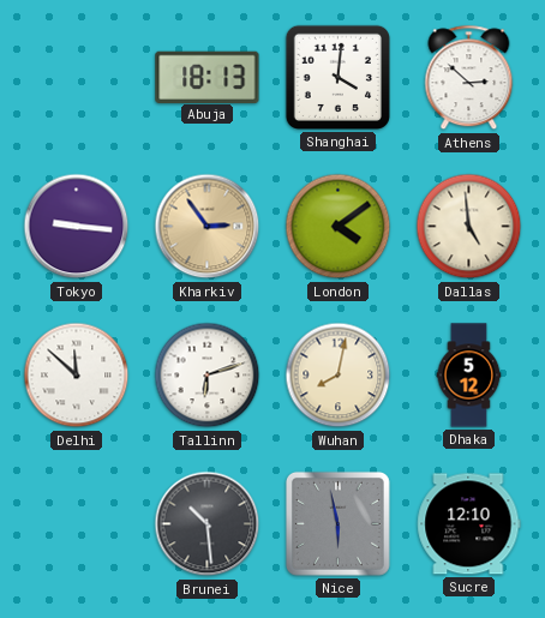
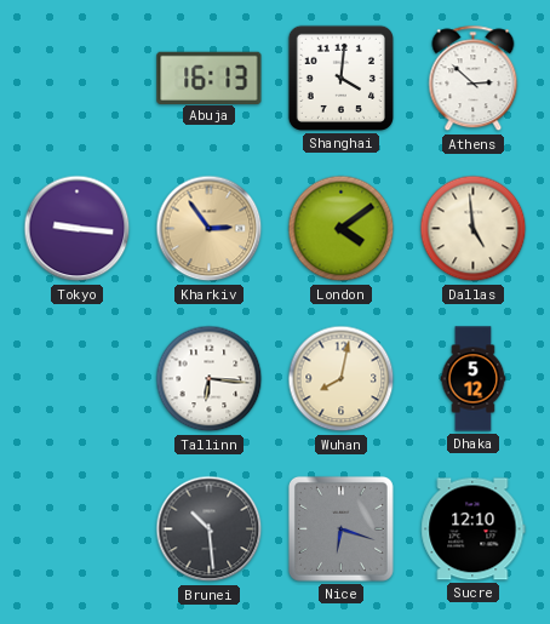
Abuja: 18:13 -> 16:13
Delhi: 11:52 -> none
Tallinn: 6:12 -> 6:16
Nice: 5:58 -> 6:18
